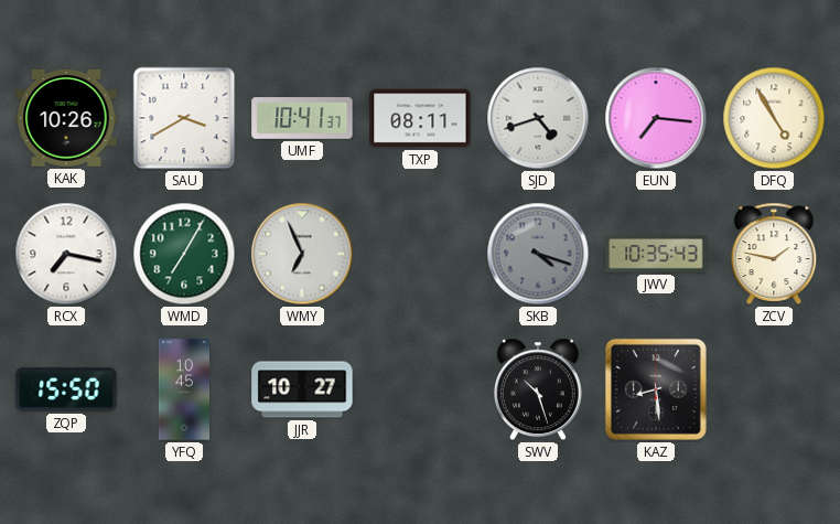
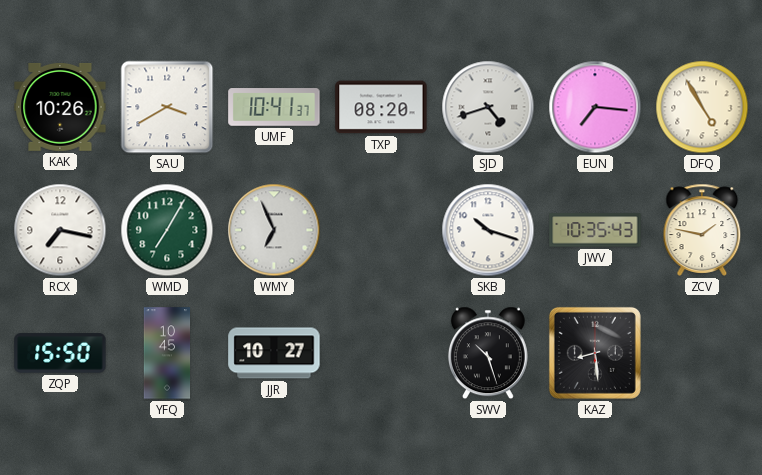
TXP: 08:11 -> 08:20
SKB: 4:18 -> 10:18
SKB dial: grey -> white
